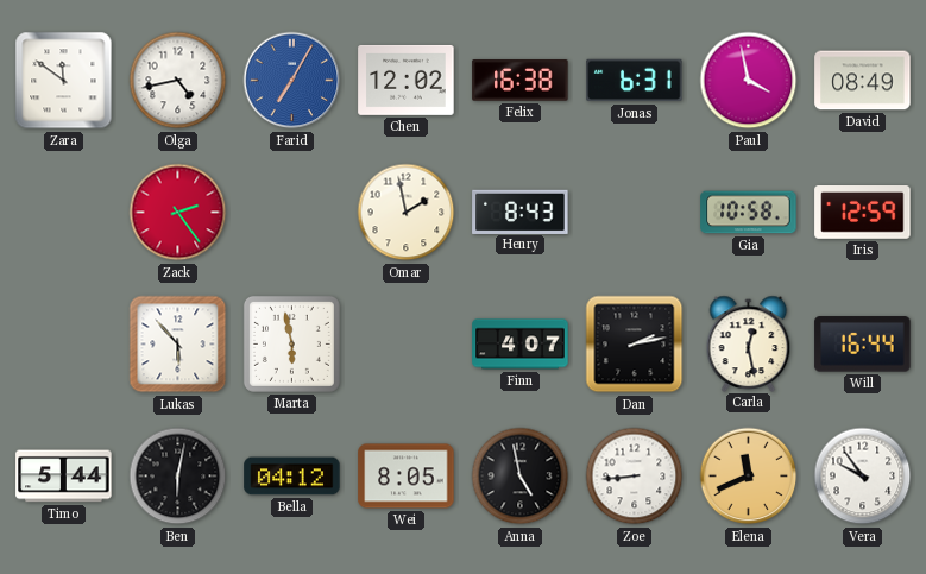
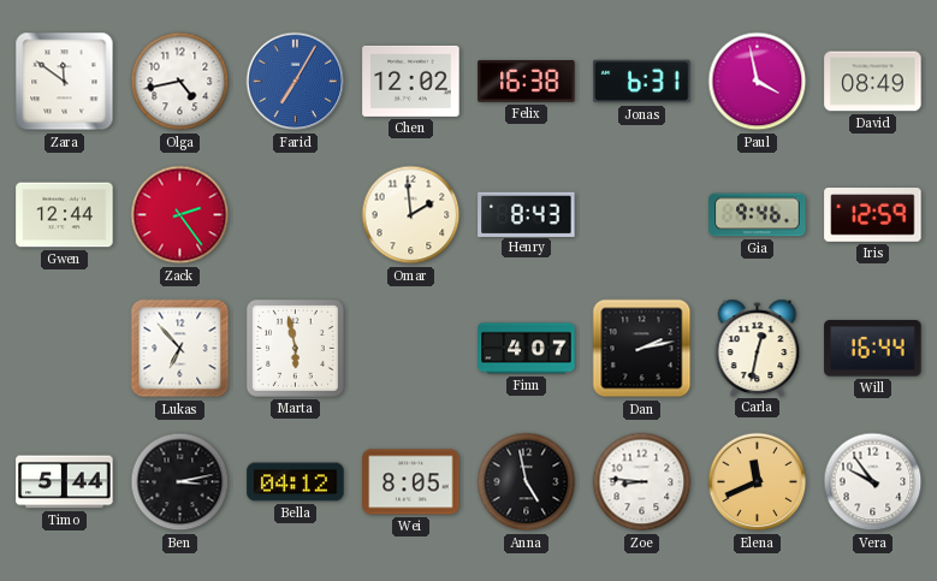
Gwen: none -> 12:44
Omar: 1:58 -> 1:59
Gia: 10:58 -> 9:46
Lukas: 5:53 -> 6:53
Carla: 12:28 -> 12:32
Ben: 6:02 -> 3:13
Zoe: 8:44 -> 8:46
